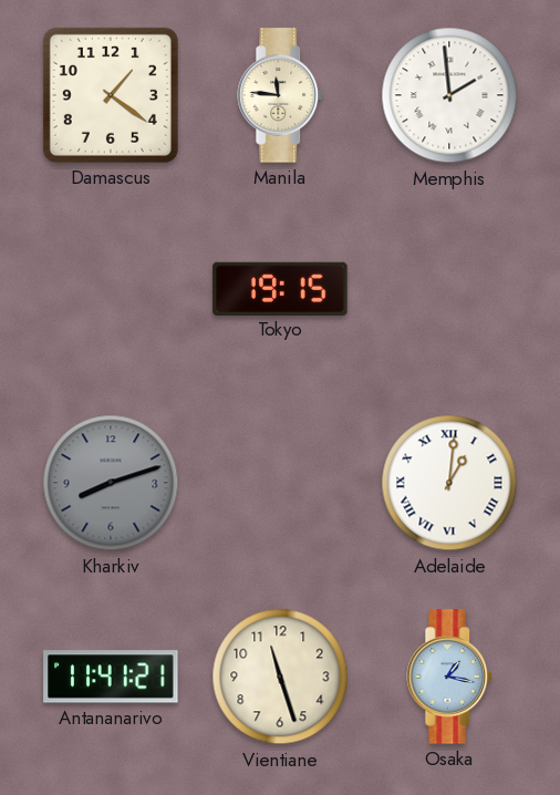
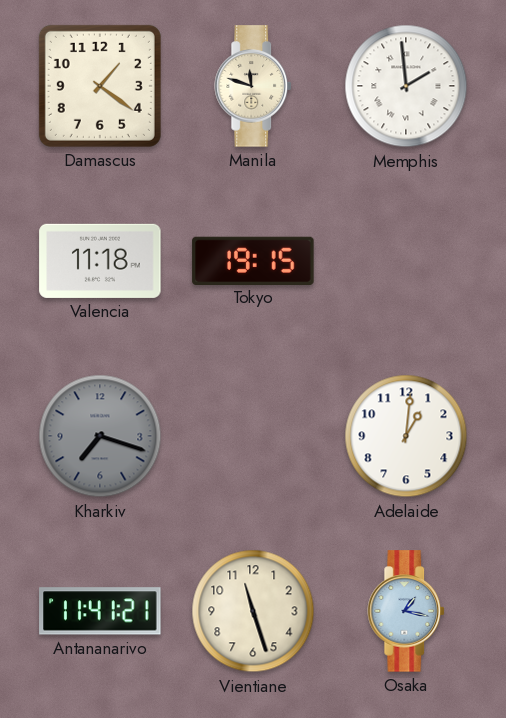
Manila: 11:46 -> 11:48
Valencia: none -> 11:18
Kharkiv: 8:12 -> 7:18
Adelaide numerals: Roman -> Arabic
